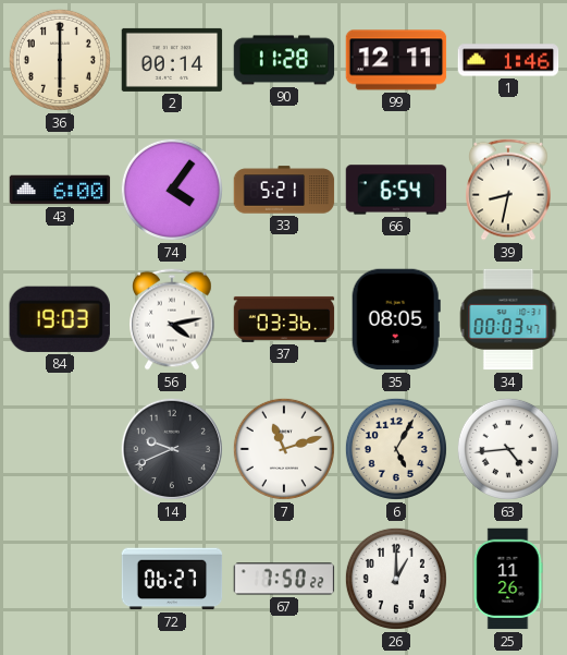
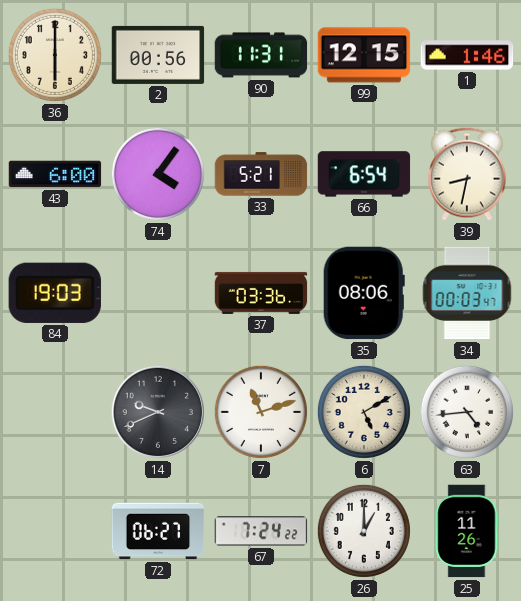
2: 00:14 -> 00:56
90: 11:28 -> 11:31
99: 12:11 -> 12:15
56: 4:13 -> none
35: 08:05 -> 08:06
6: 5:05 -> 5:10
67: 7:50 -> 7:24
